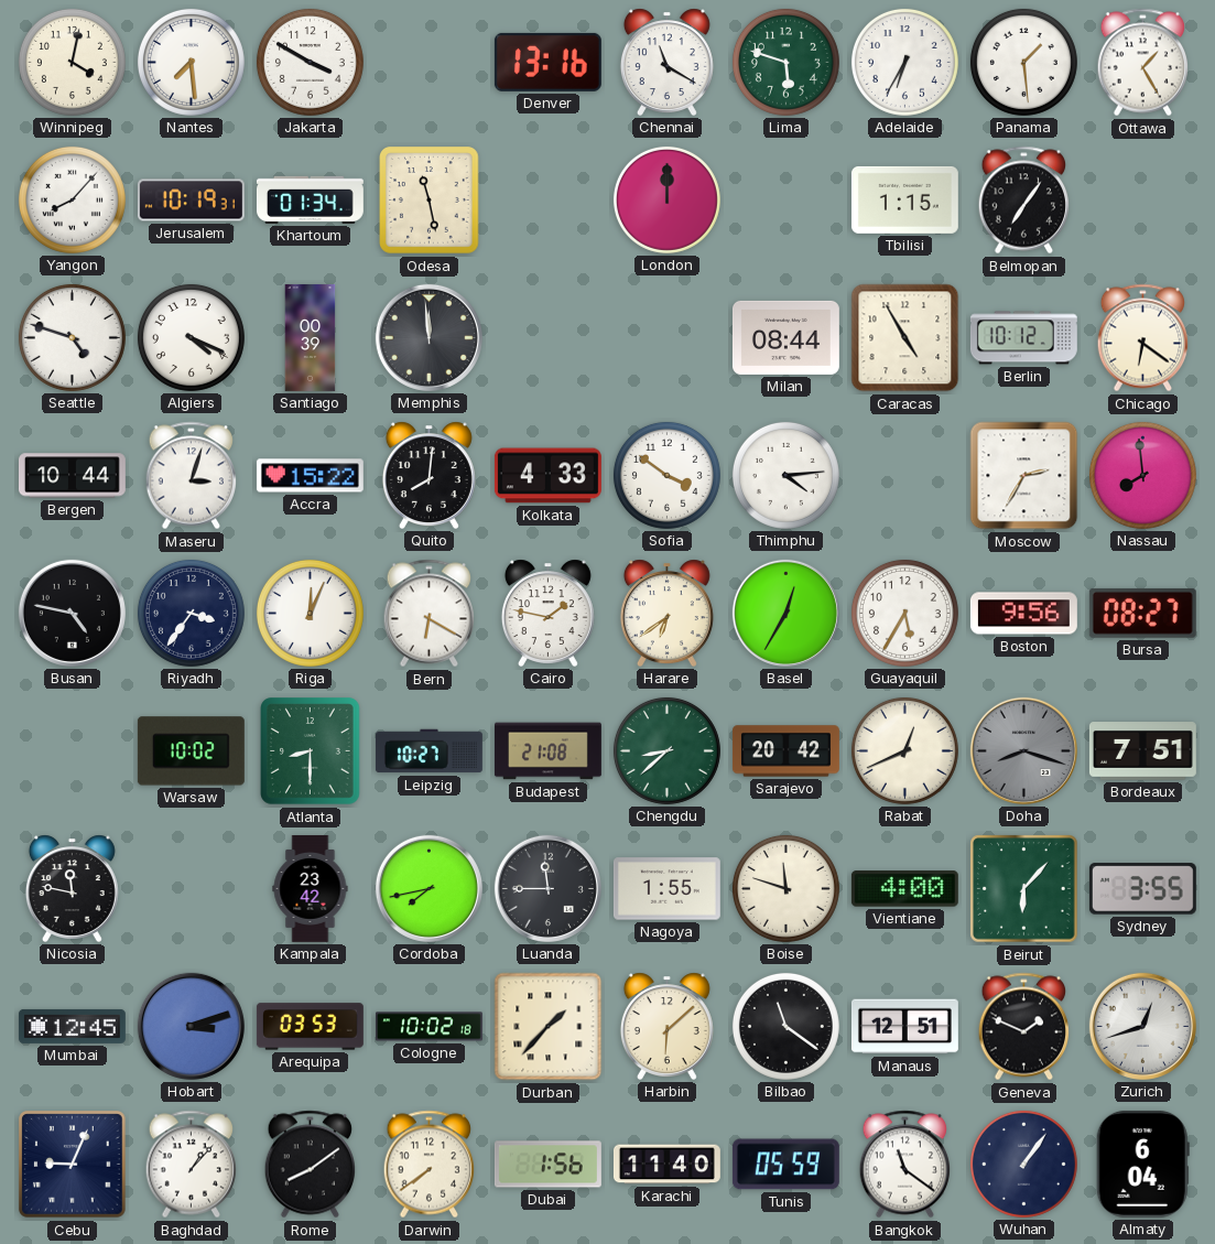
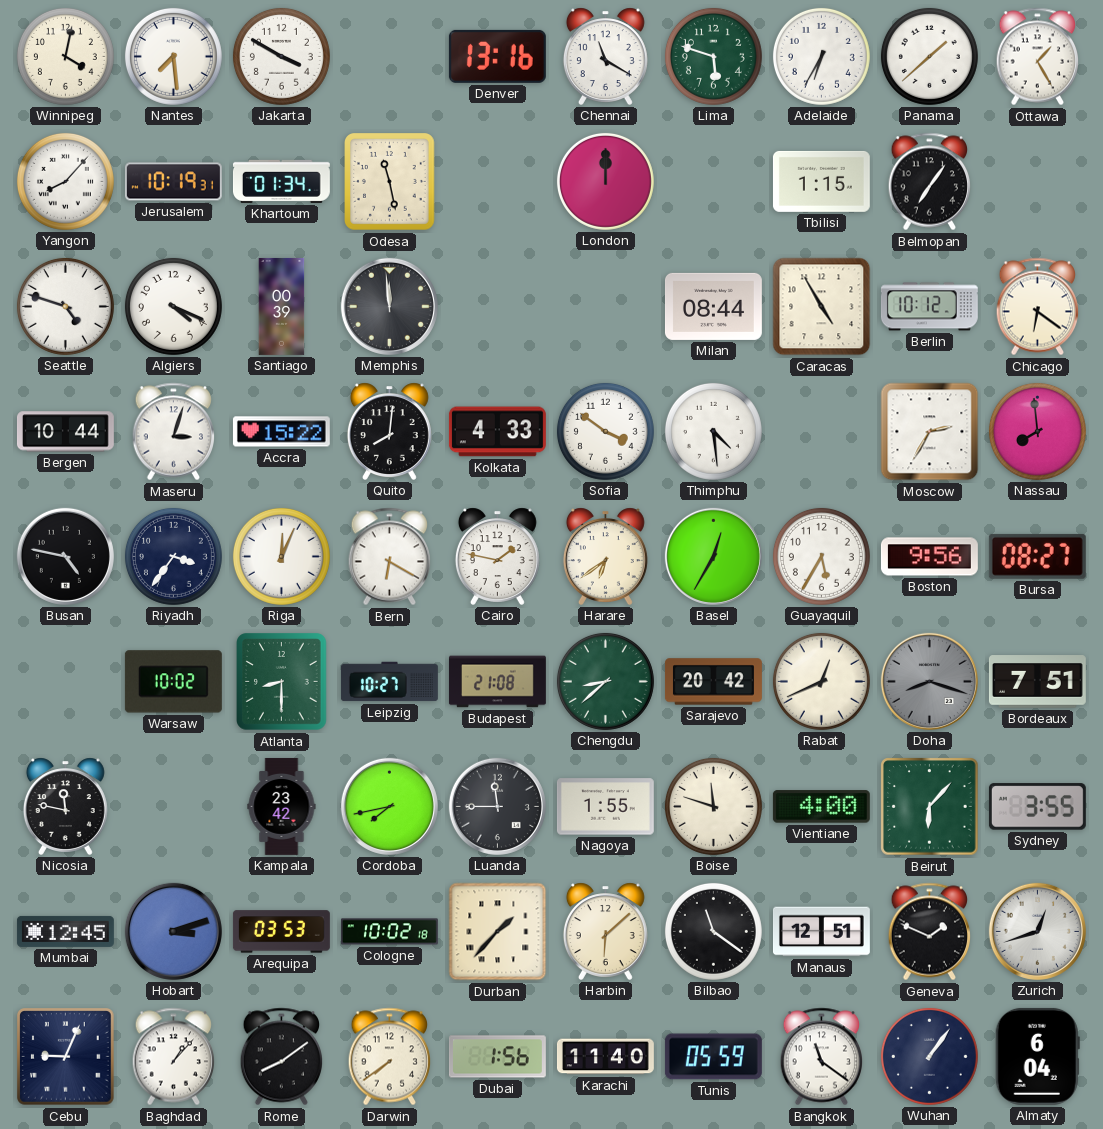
Panama: 1:29 -> 1:38
Thimphu: 4:14 -> 4:29
